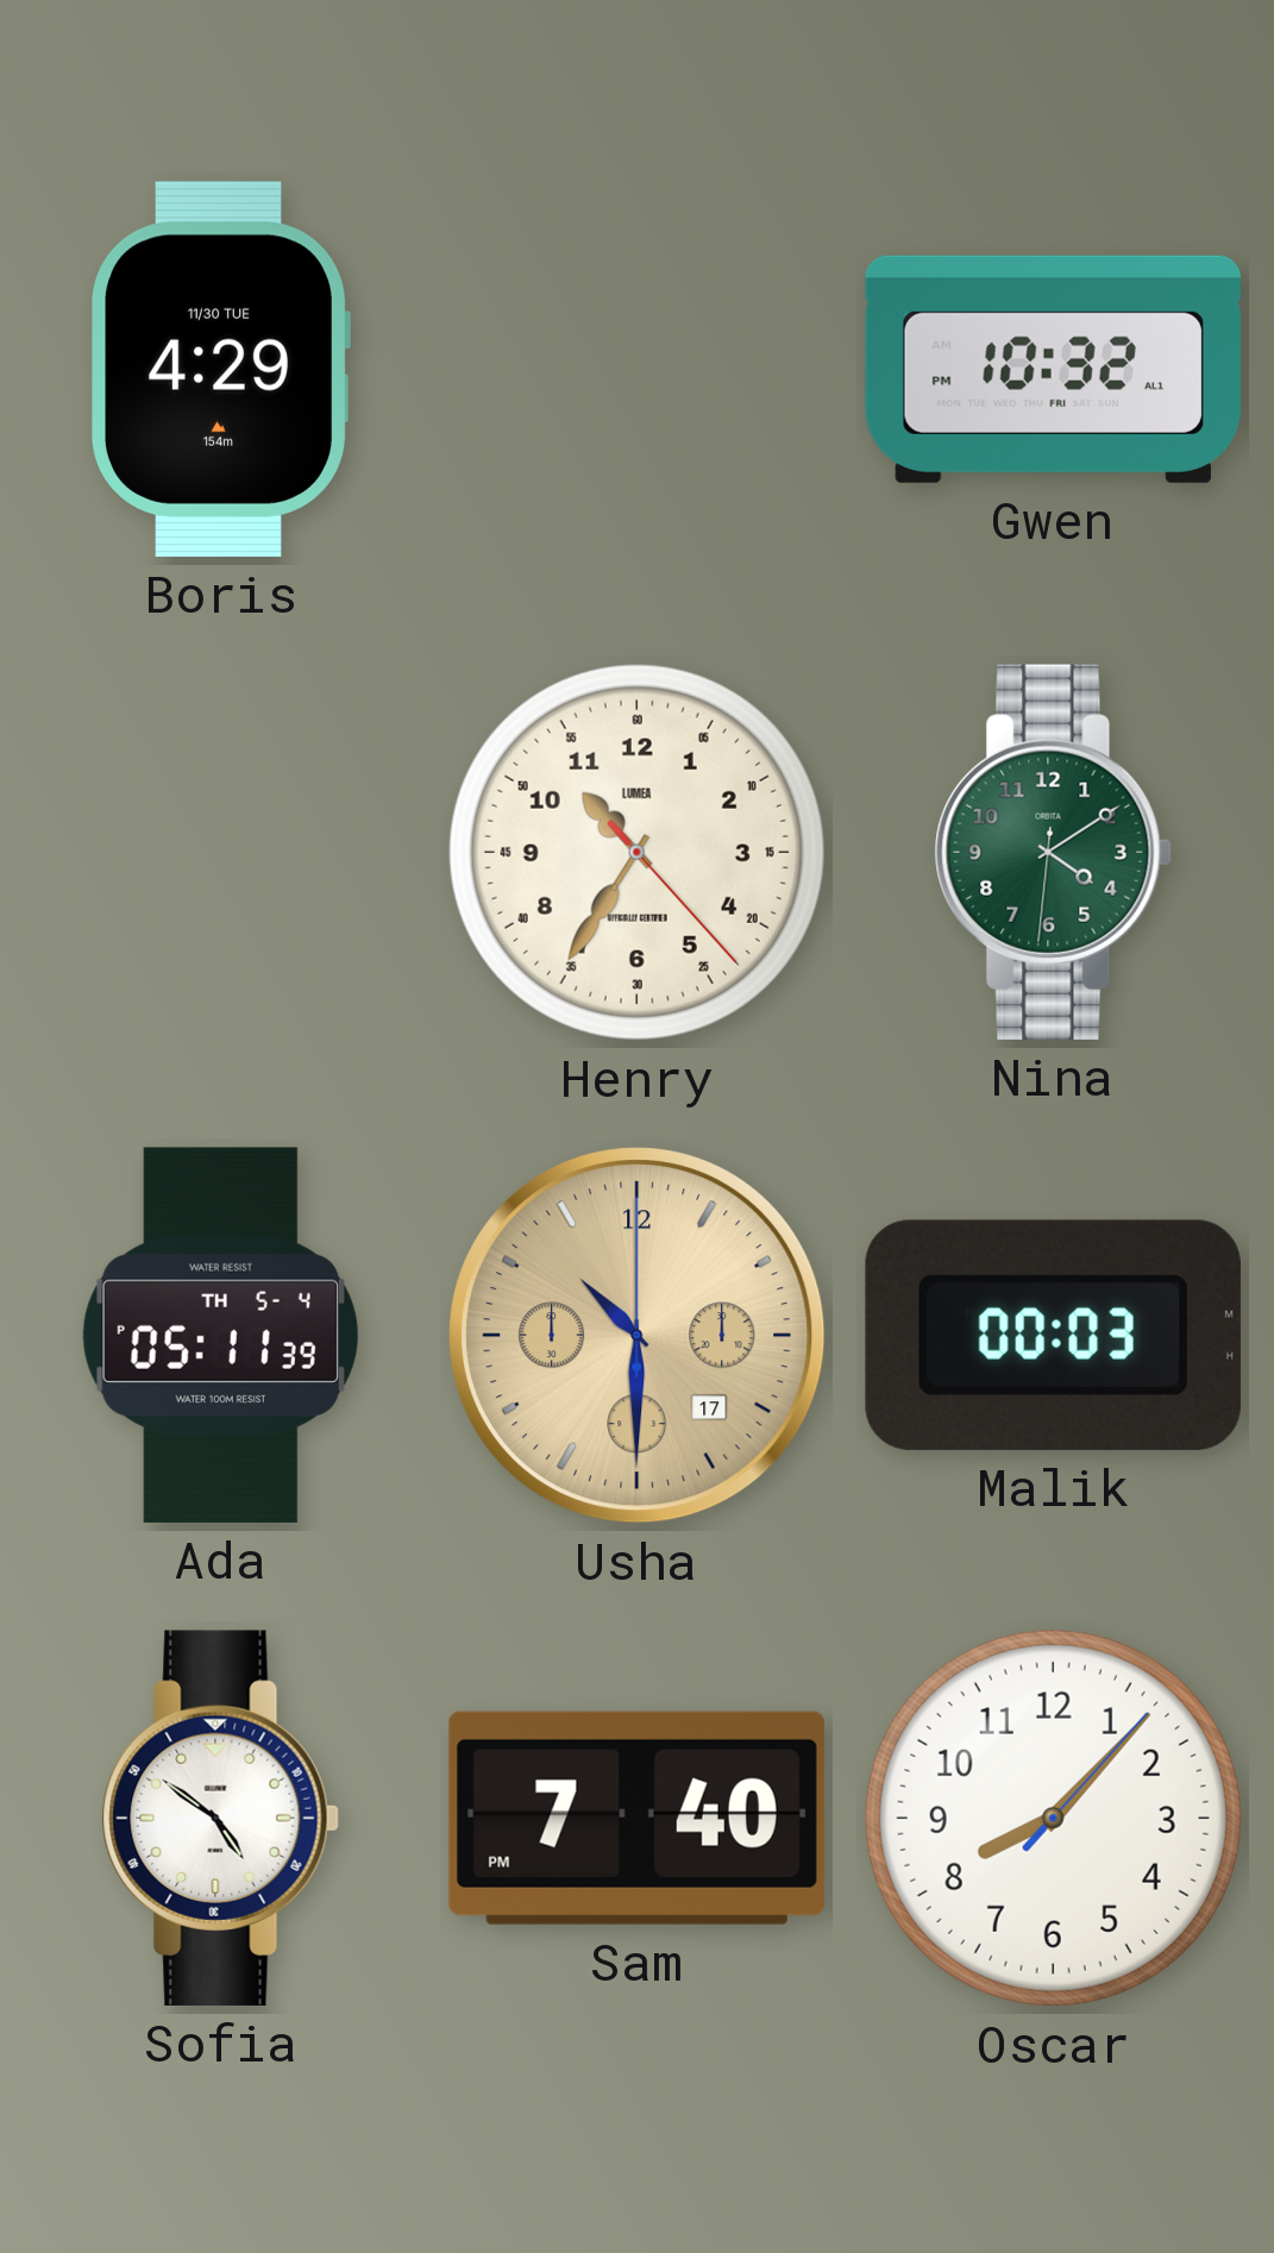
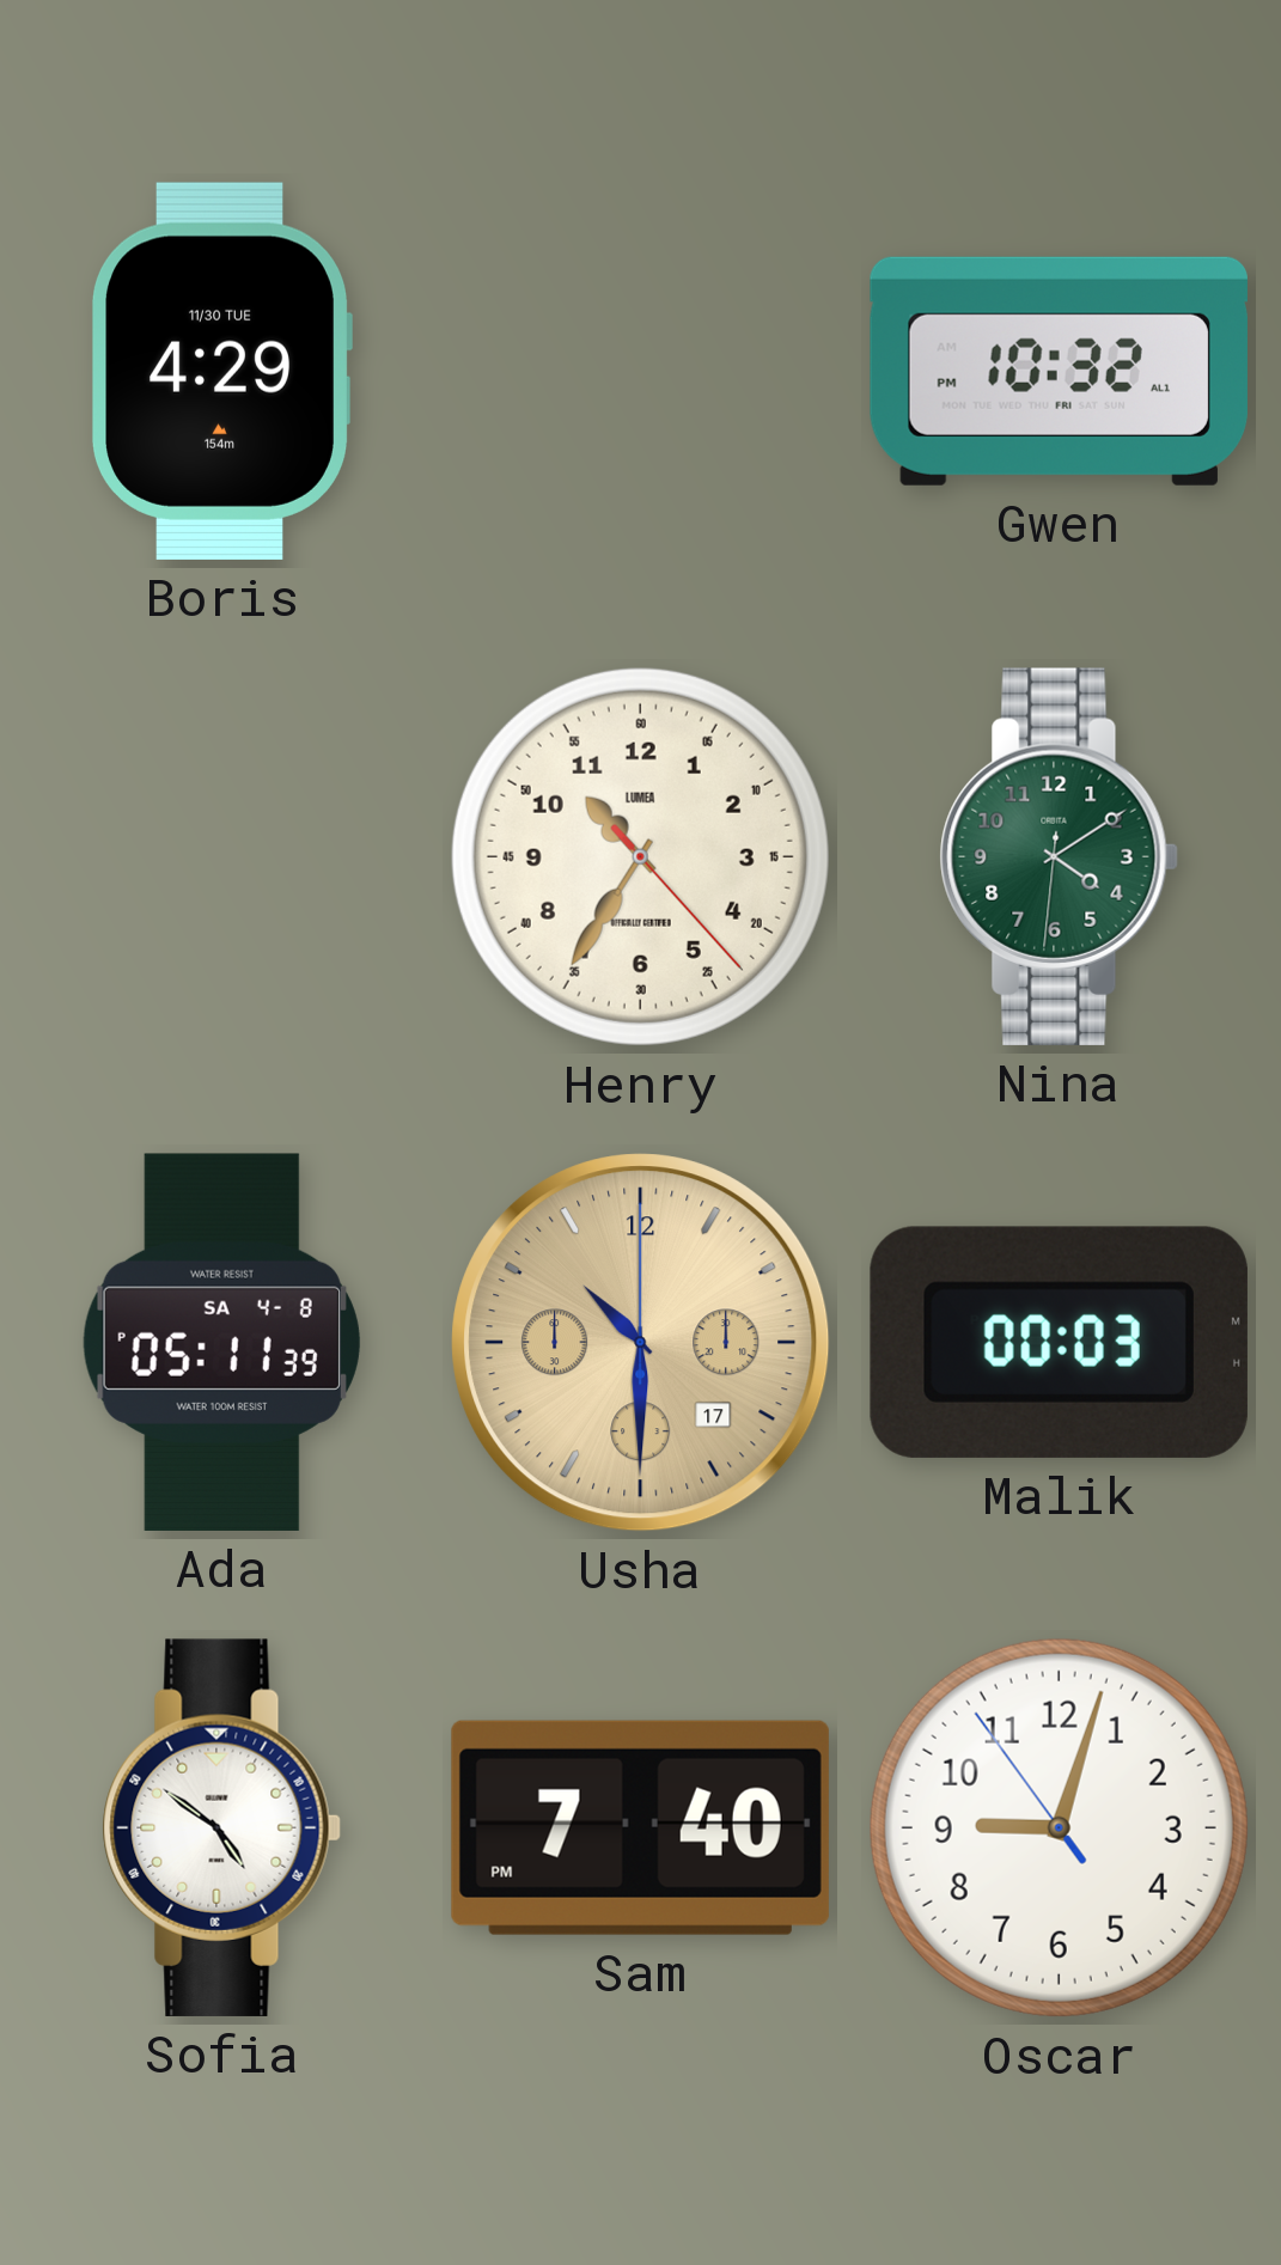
Ada date: TH 5-4 -> SA 4-8
Oscar: 8:07 -> 9:02
